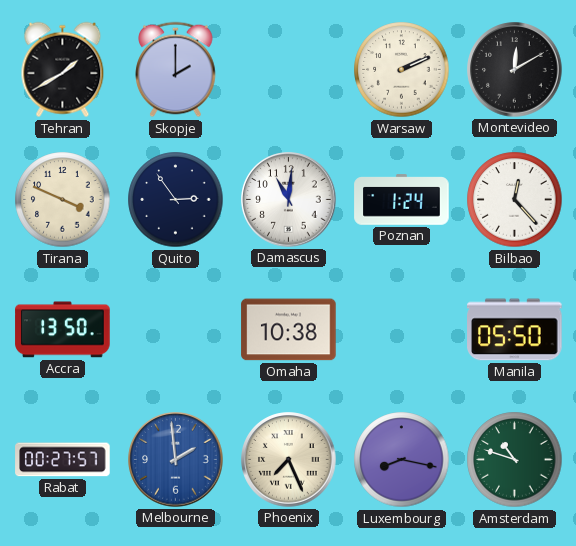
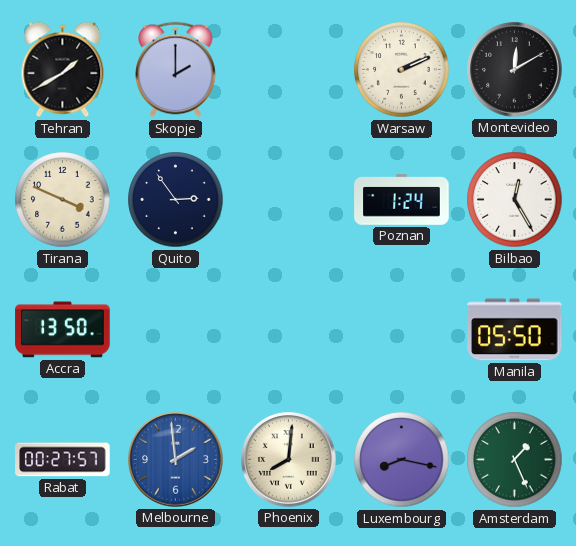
Damascus: 11:01 -> none
Bilbao: 12:23 -> 12:25
Omaha: 10:38 -> none
Phoenix: 7:26 -> 8:01
Amsterdam: 10:48 -> 1:26
